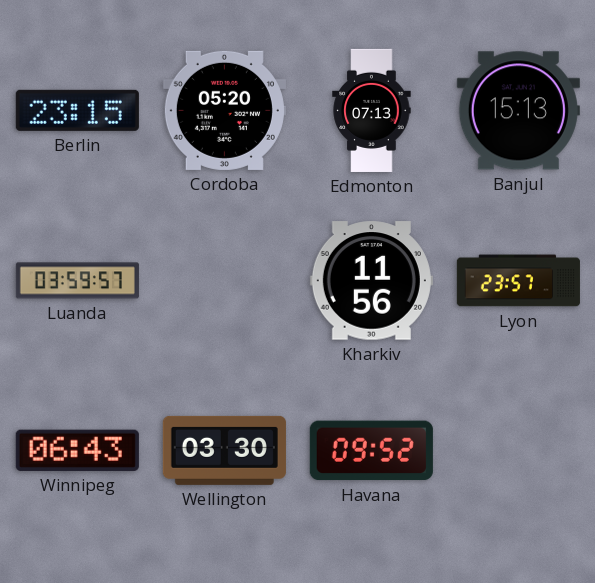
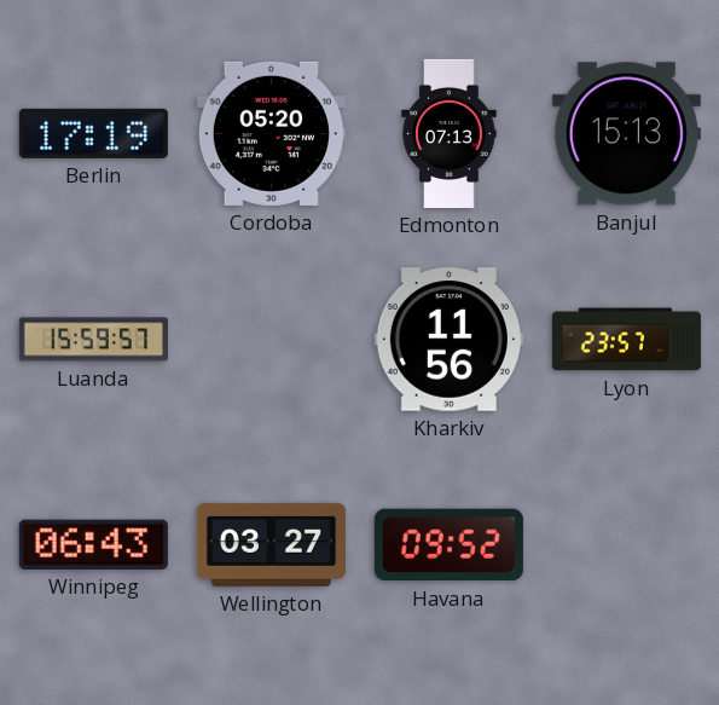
Berlin: 23:15 -> 17:19
Luanda: 03:59 -> 15:59
Wellington: 03:30 -> 03:27
